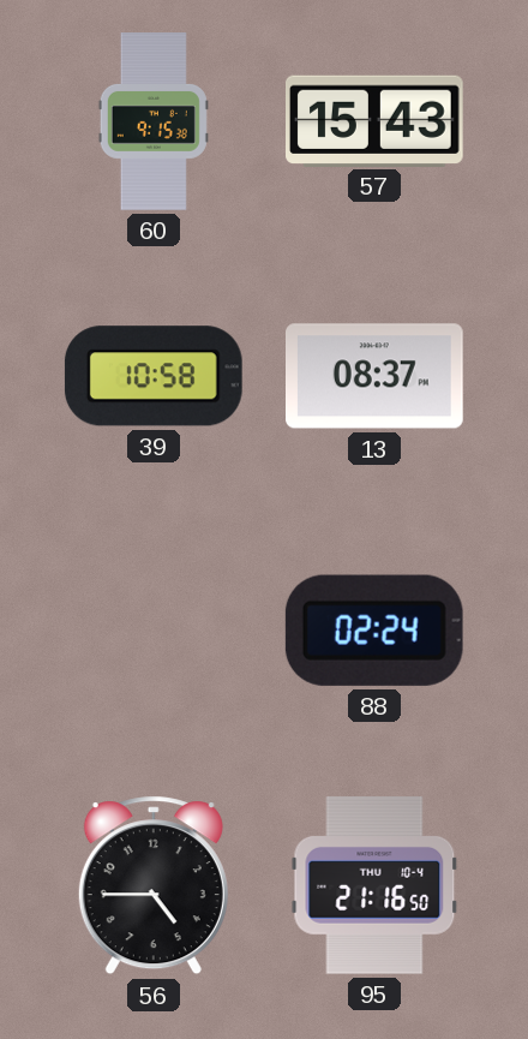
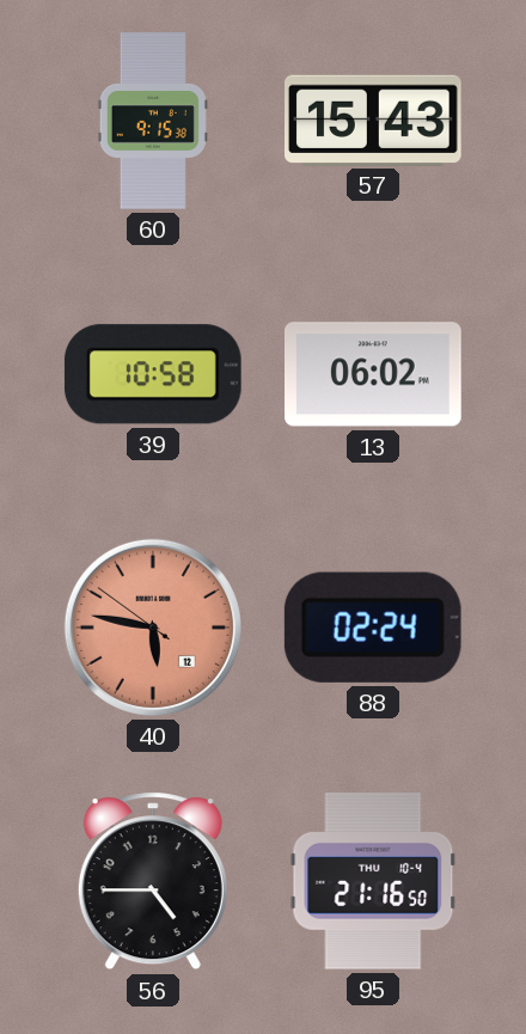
13: 08:37 -> 06:02
40: none -> 5:46
